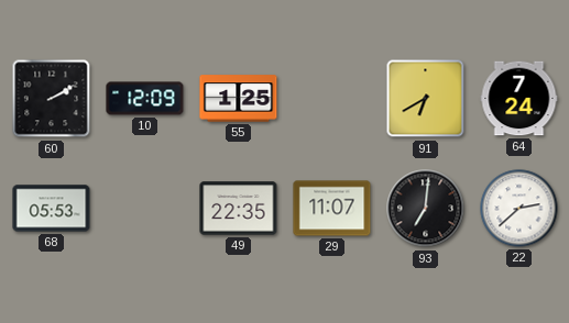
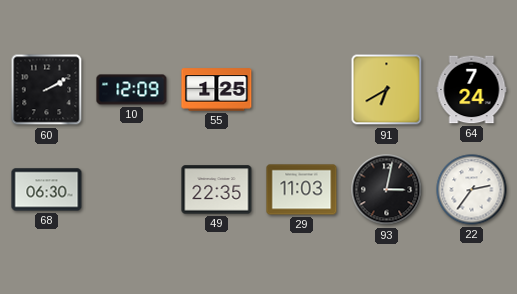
68: 05:53 -> 06:30
29: 11:07 -> 11:03
93: 7:01 -> 3:02
22: 2:38 -> 2:36
